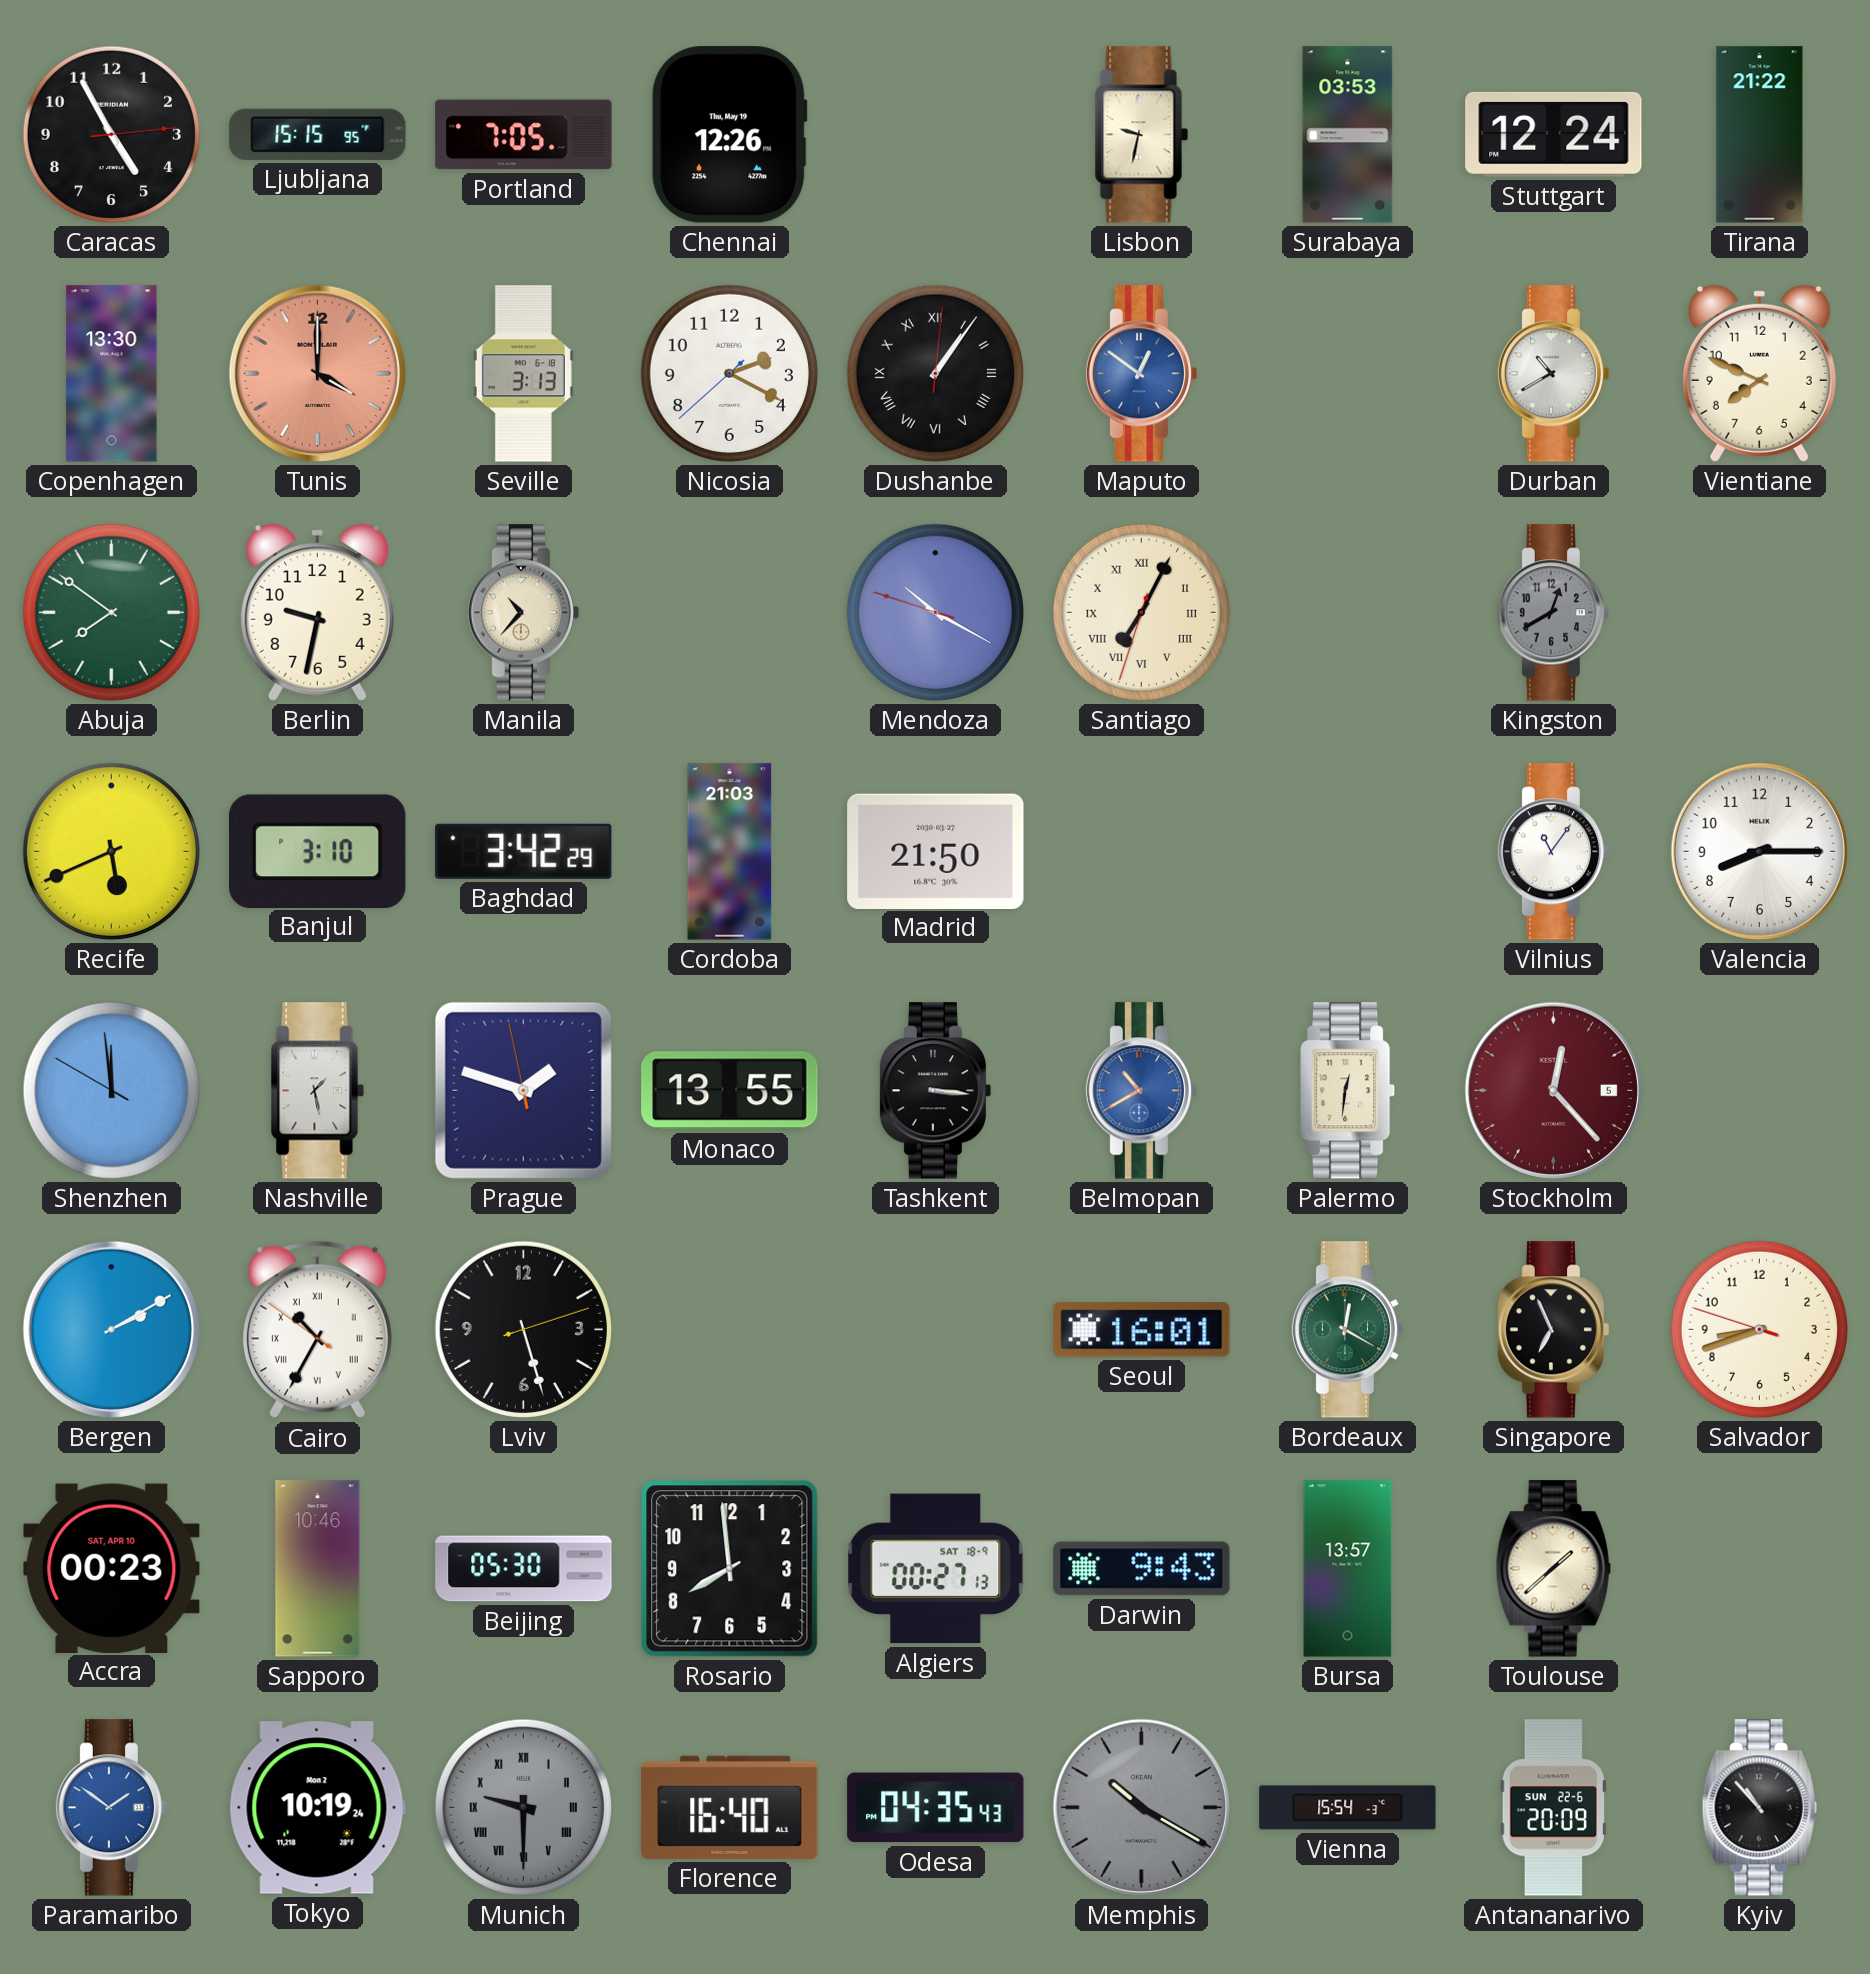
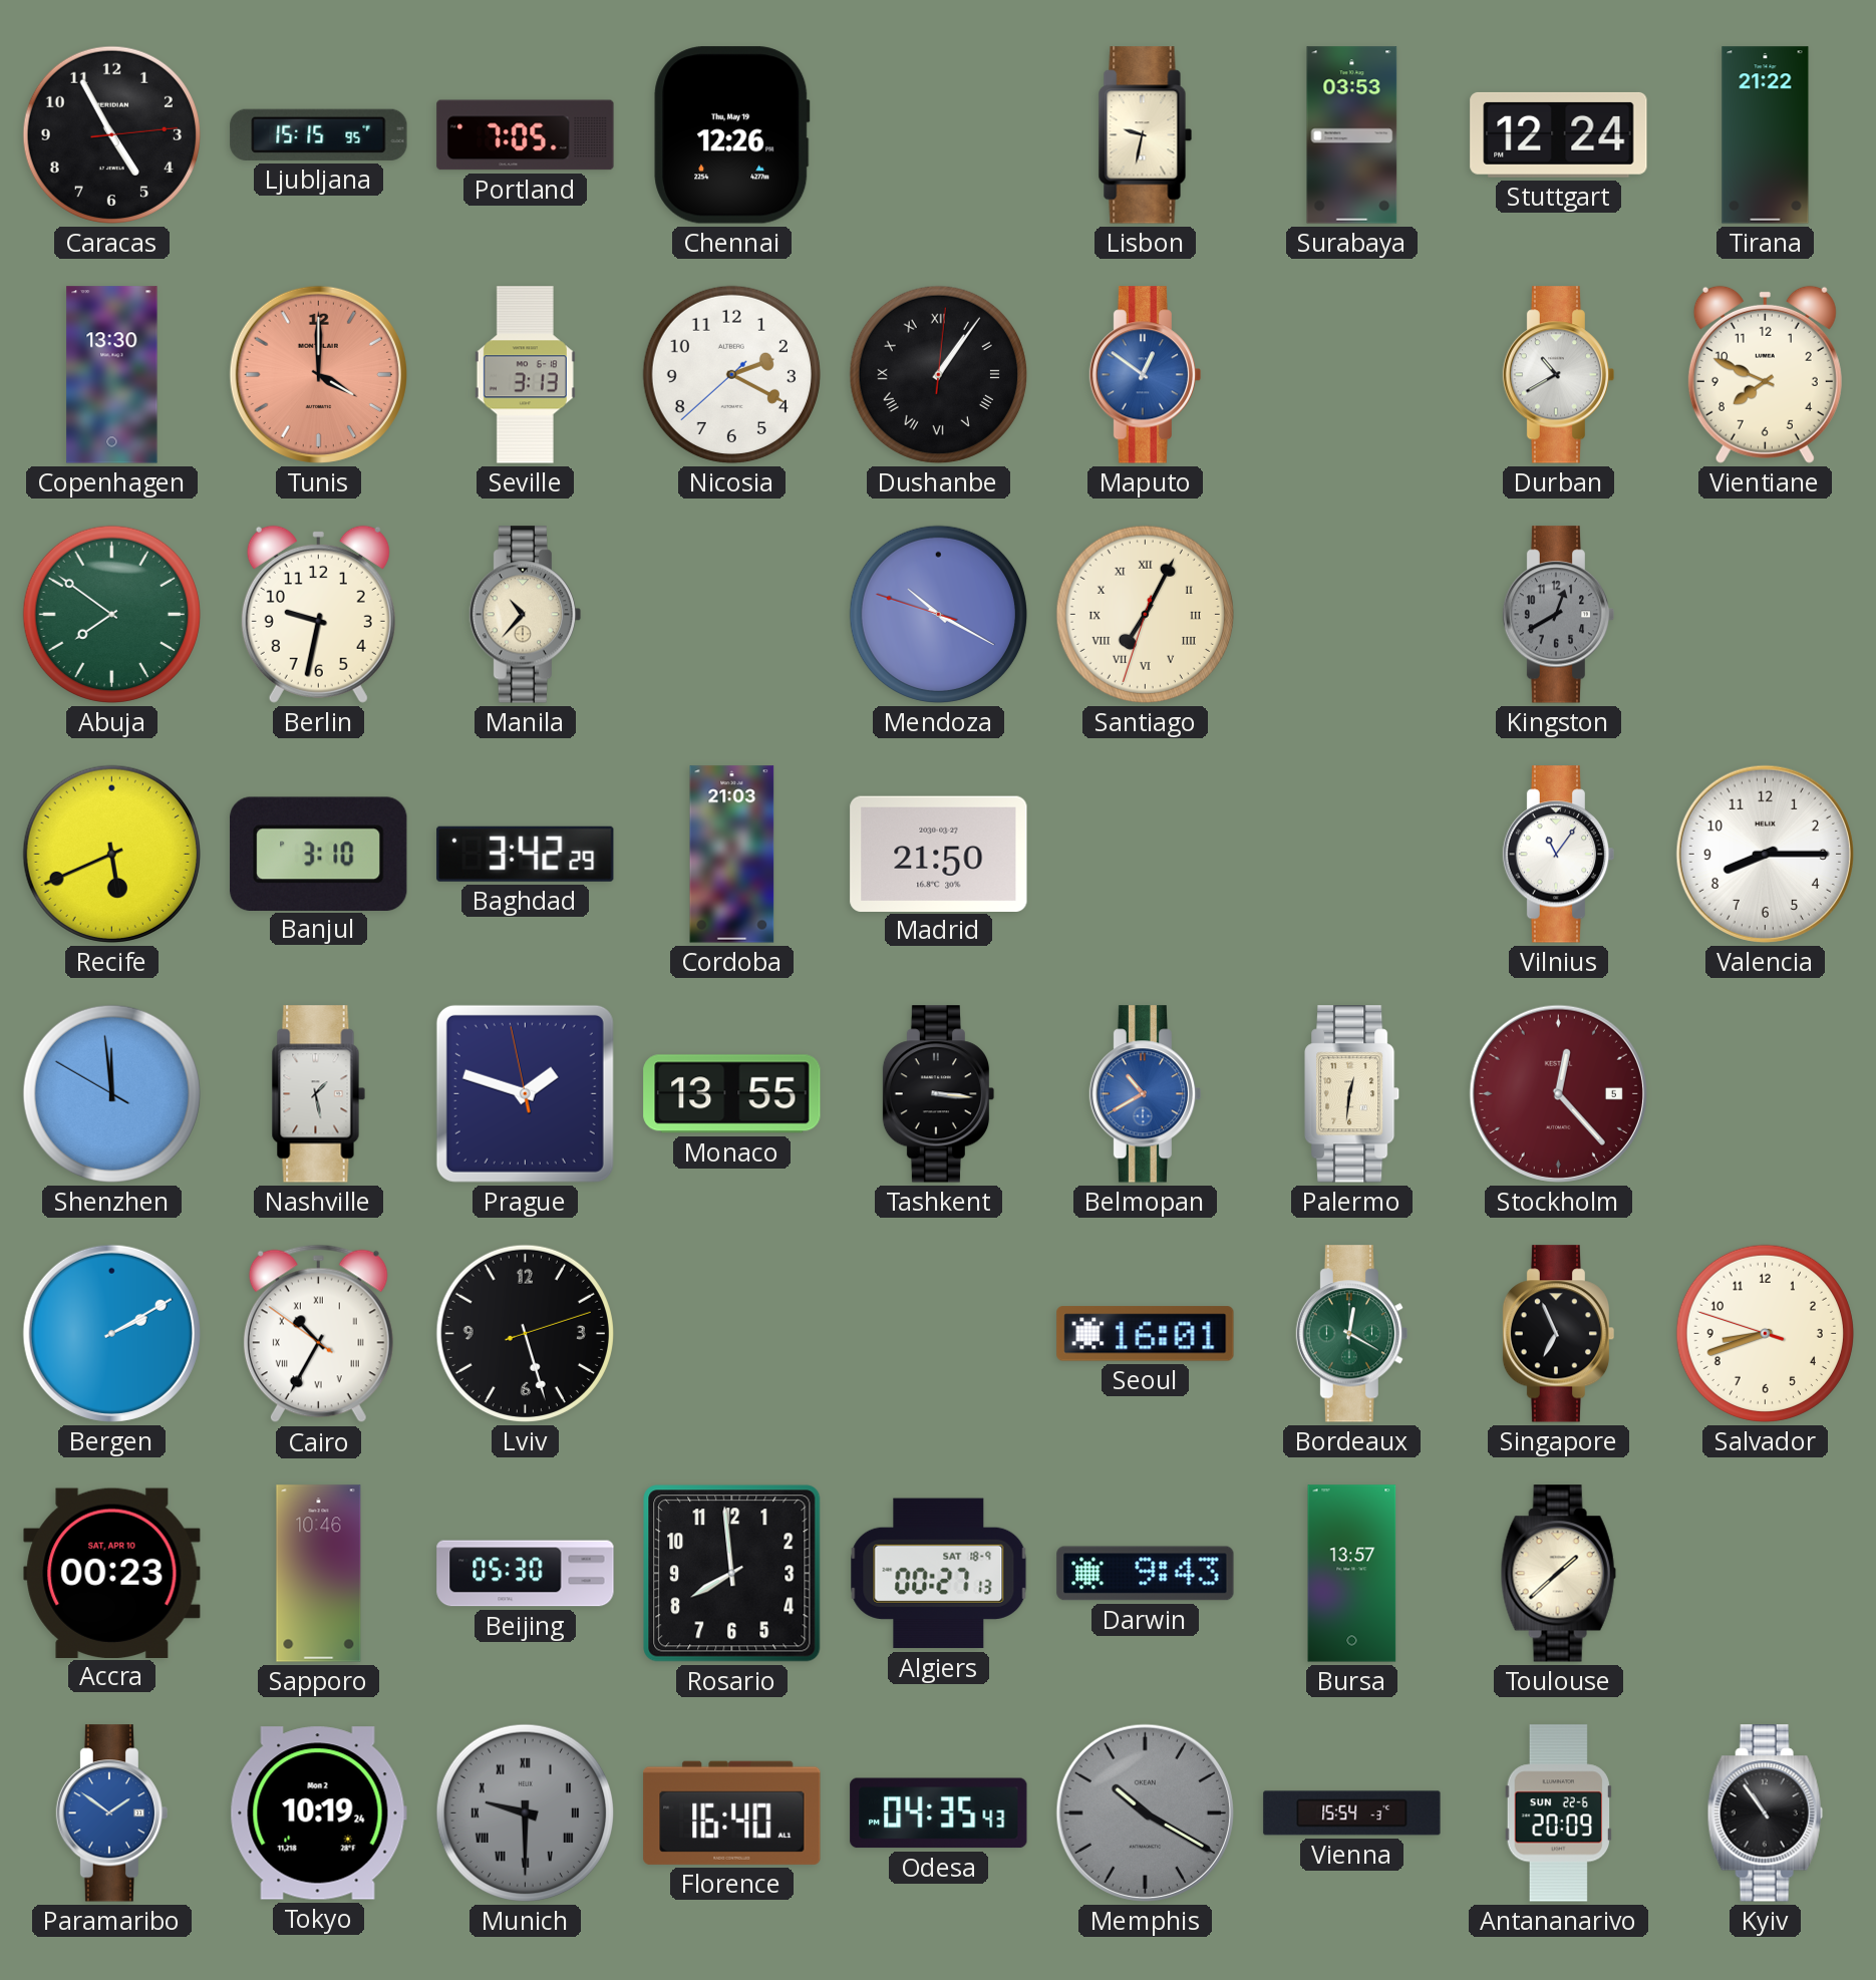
Kyiv: 10:53 -> 10:54
